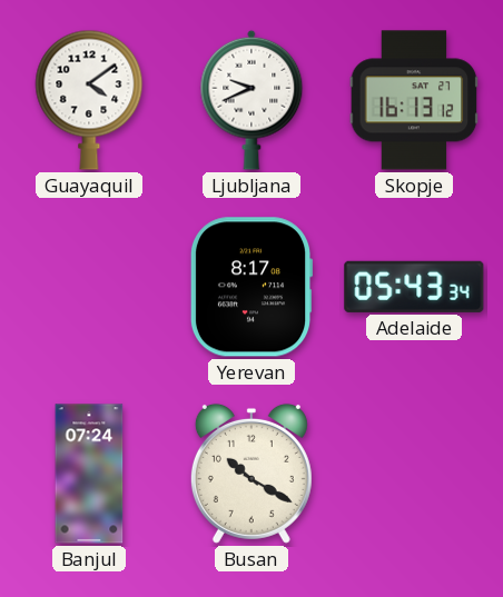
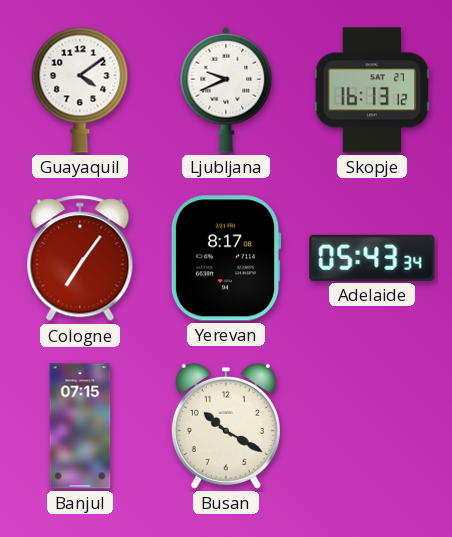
Cologne: none -> 7:06
Banjul: 07:24 -> 07:15
